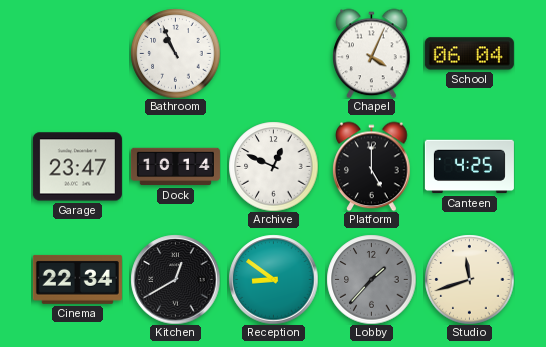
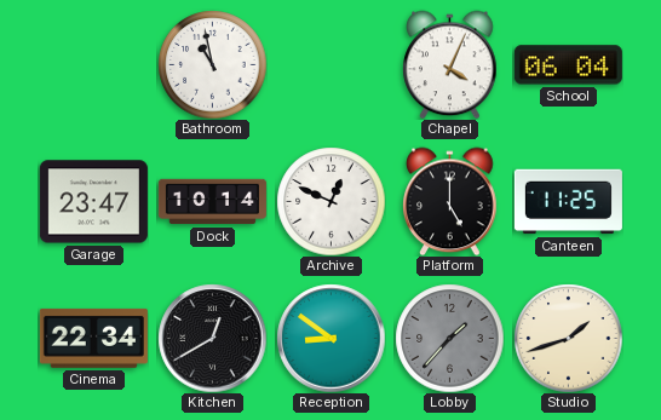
Bathroom: 10:56 -> 10:58
Canteen: 4:25 -> 11:25
Studio: 11:42 -> 1:42
